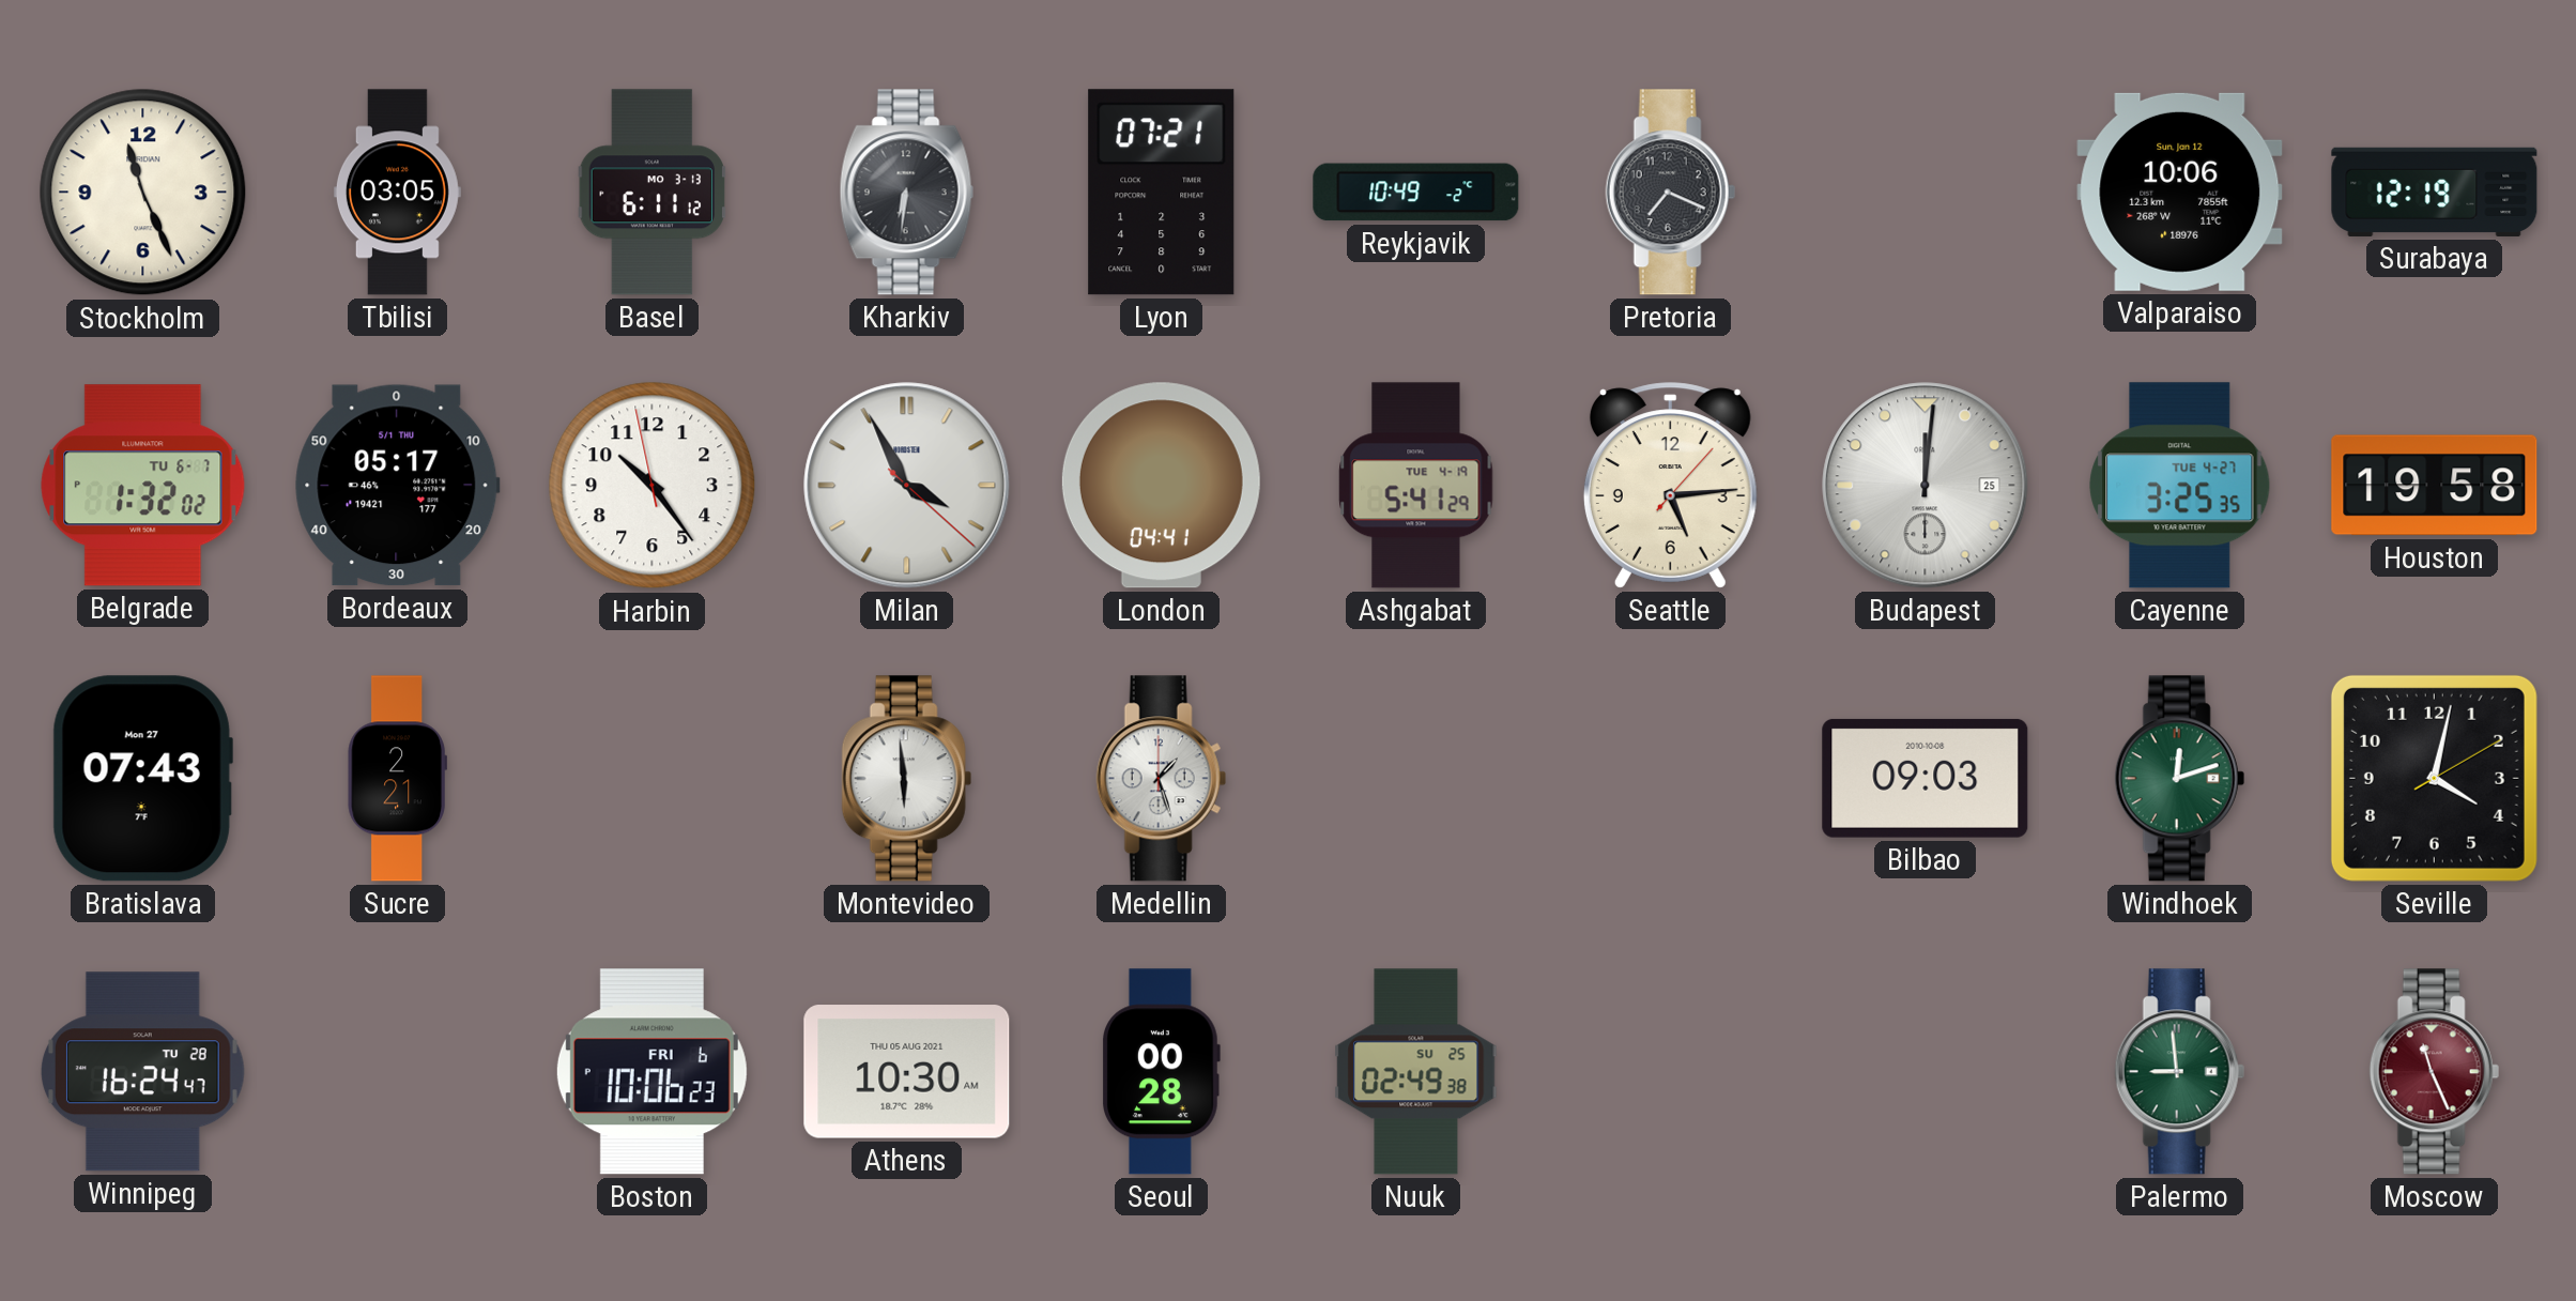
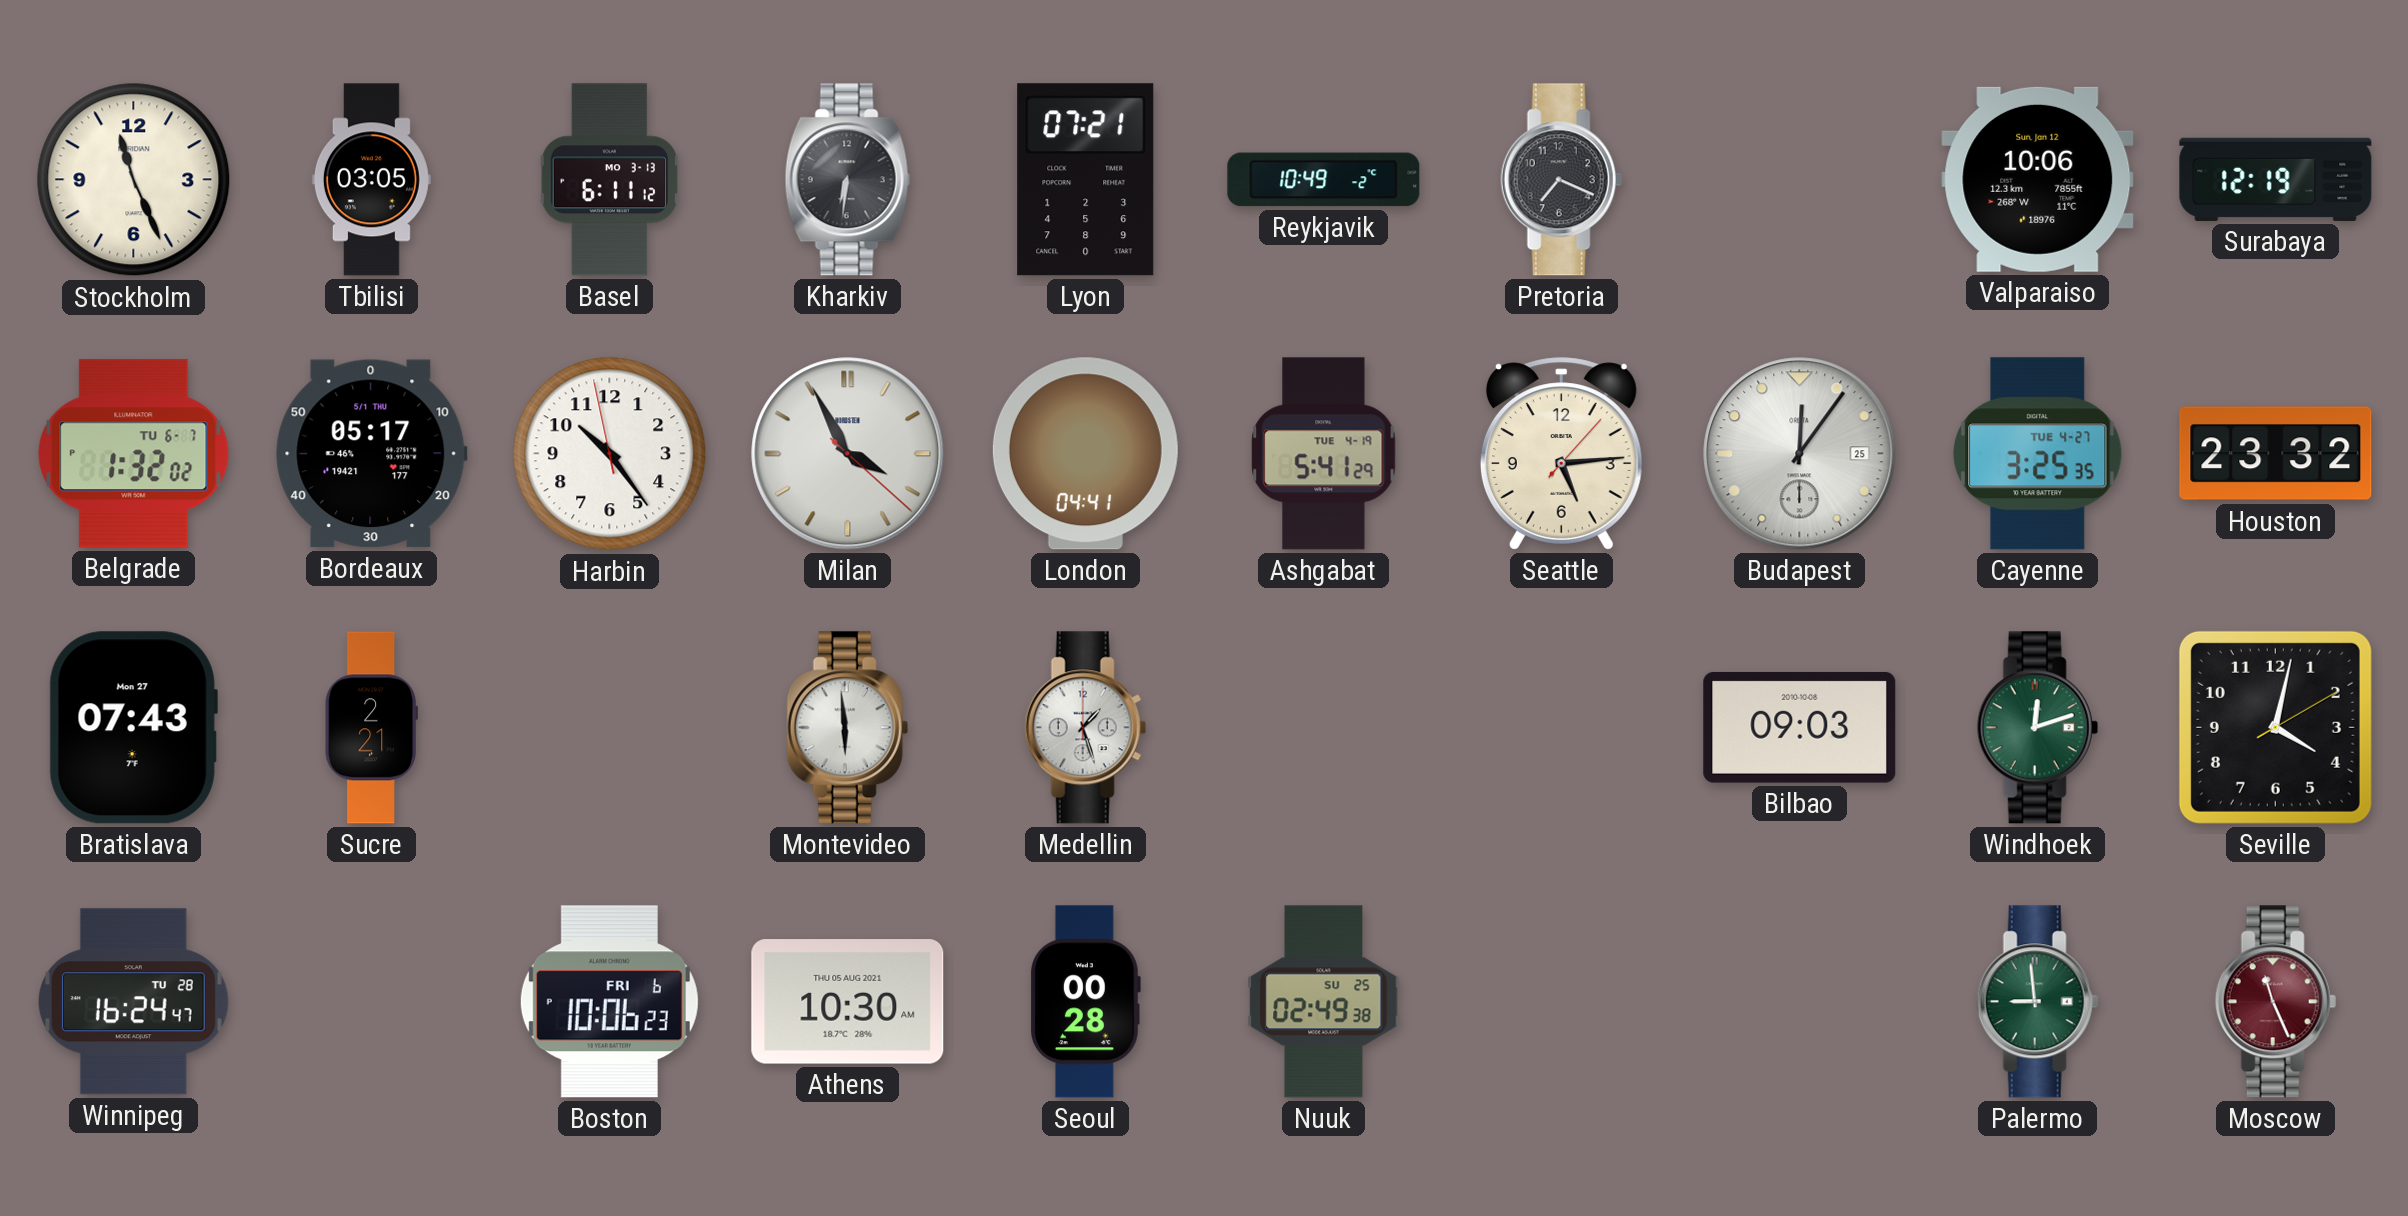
Budapest: 12:01 -> 12:06
Houston: 19:58 -> 23:32
